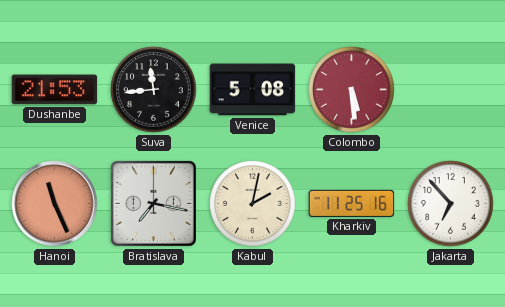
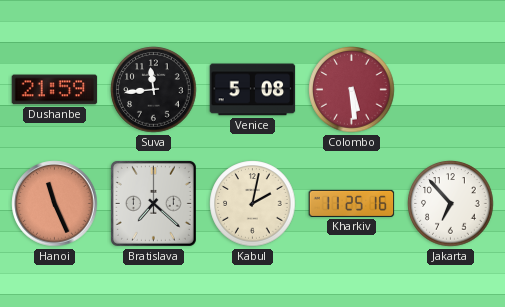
Dushanbe: 21:53 -> 21:59
Bratislava: 7:17 -> 7:22
